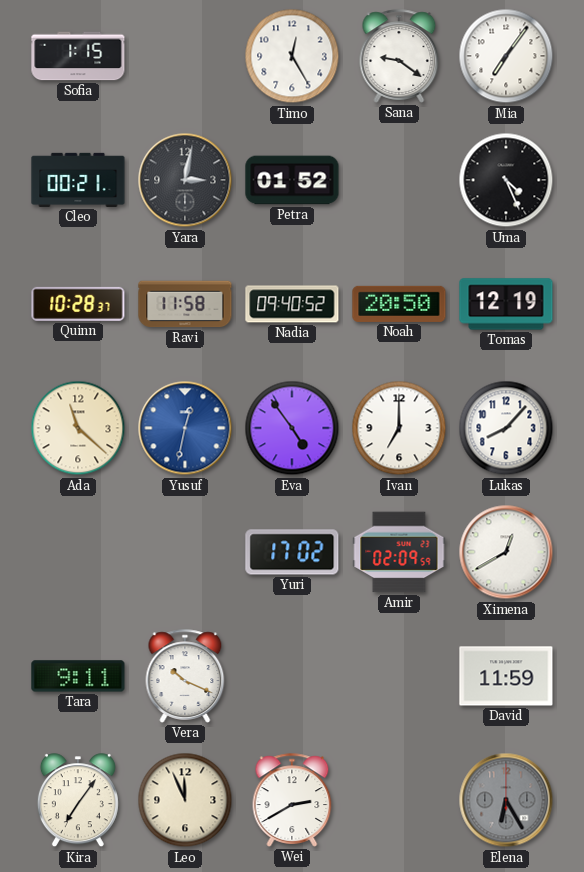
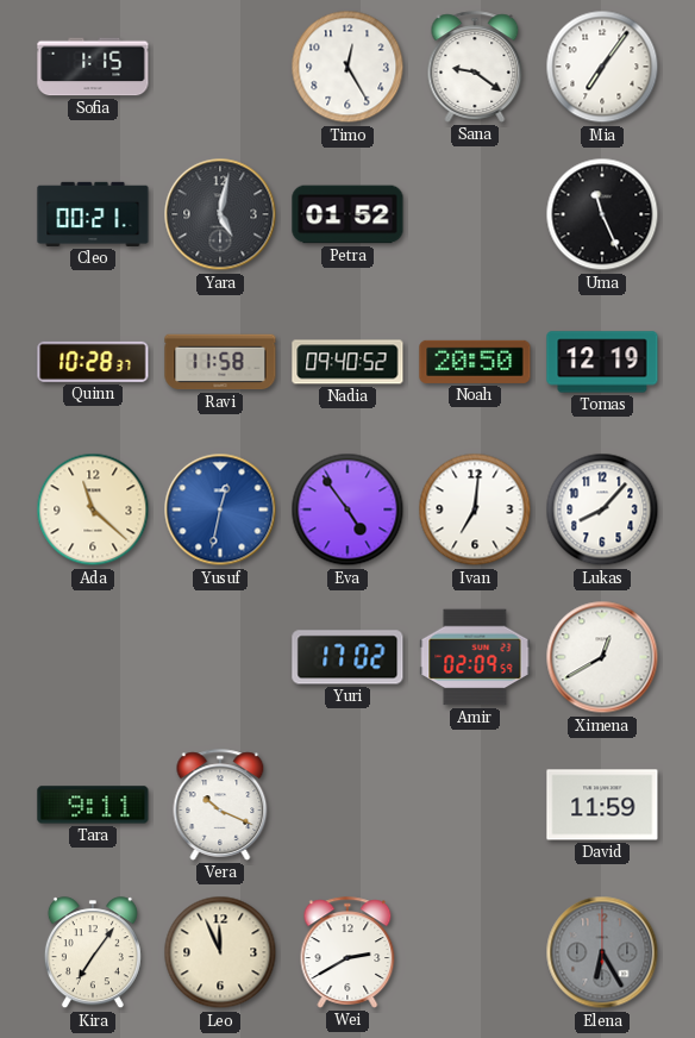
Yara: 3:02 -> 5:02
Uma: 4:26 -> 11:26
Ivan: 7:00 -> 7:01
